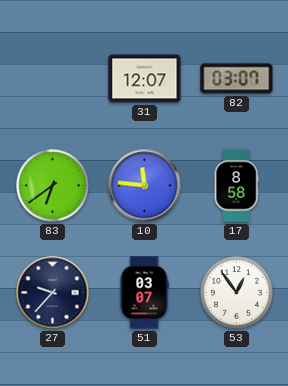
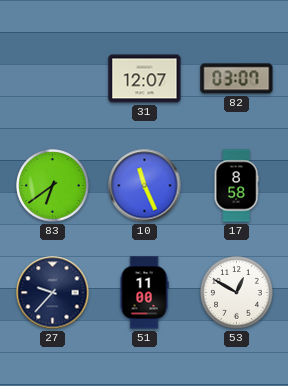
10: 11:46 -> 11:26
51: 03:07 -> 11:00
53: 12:54 -> 12:50
